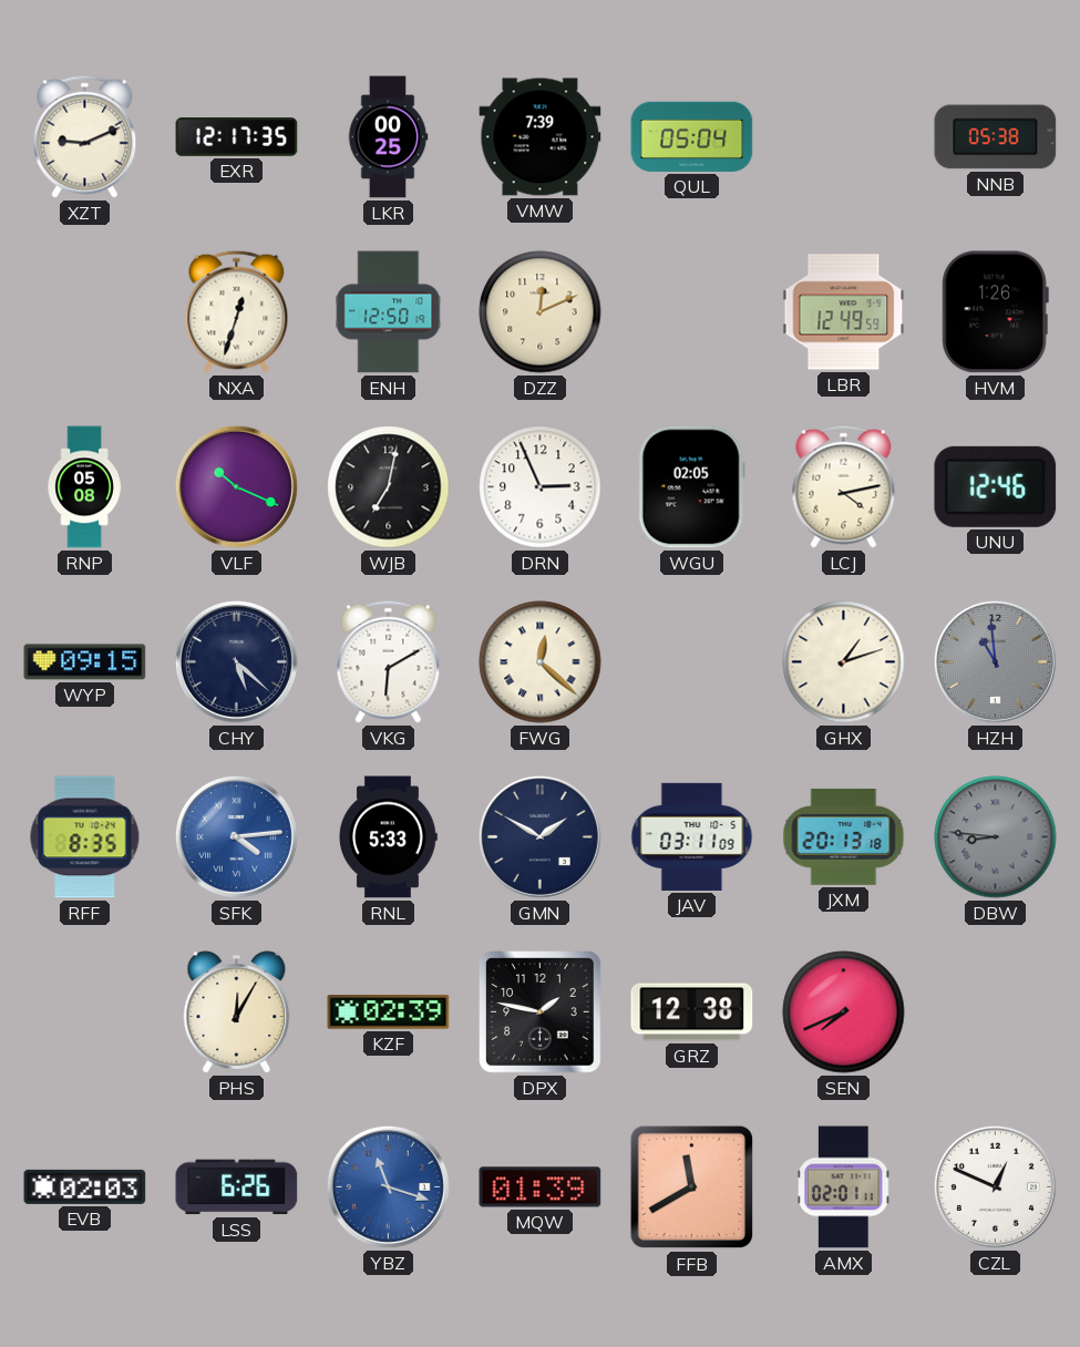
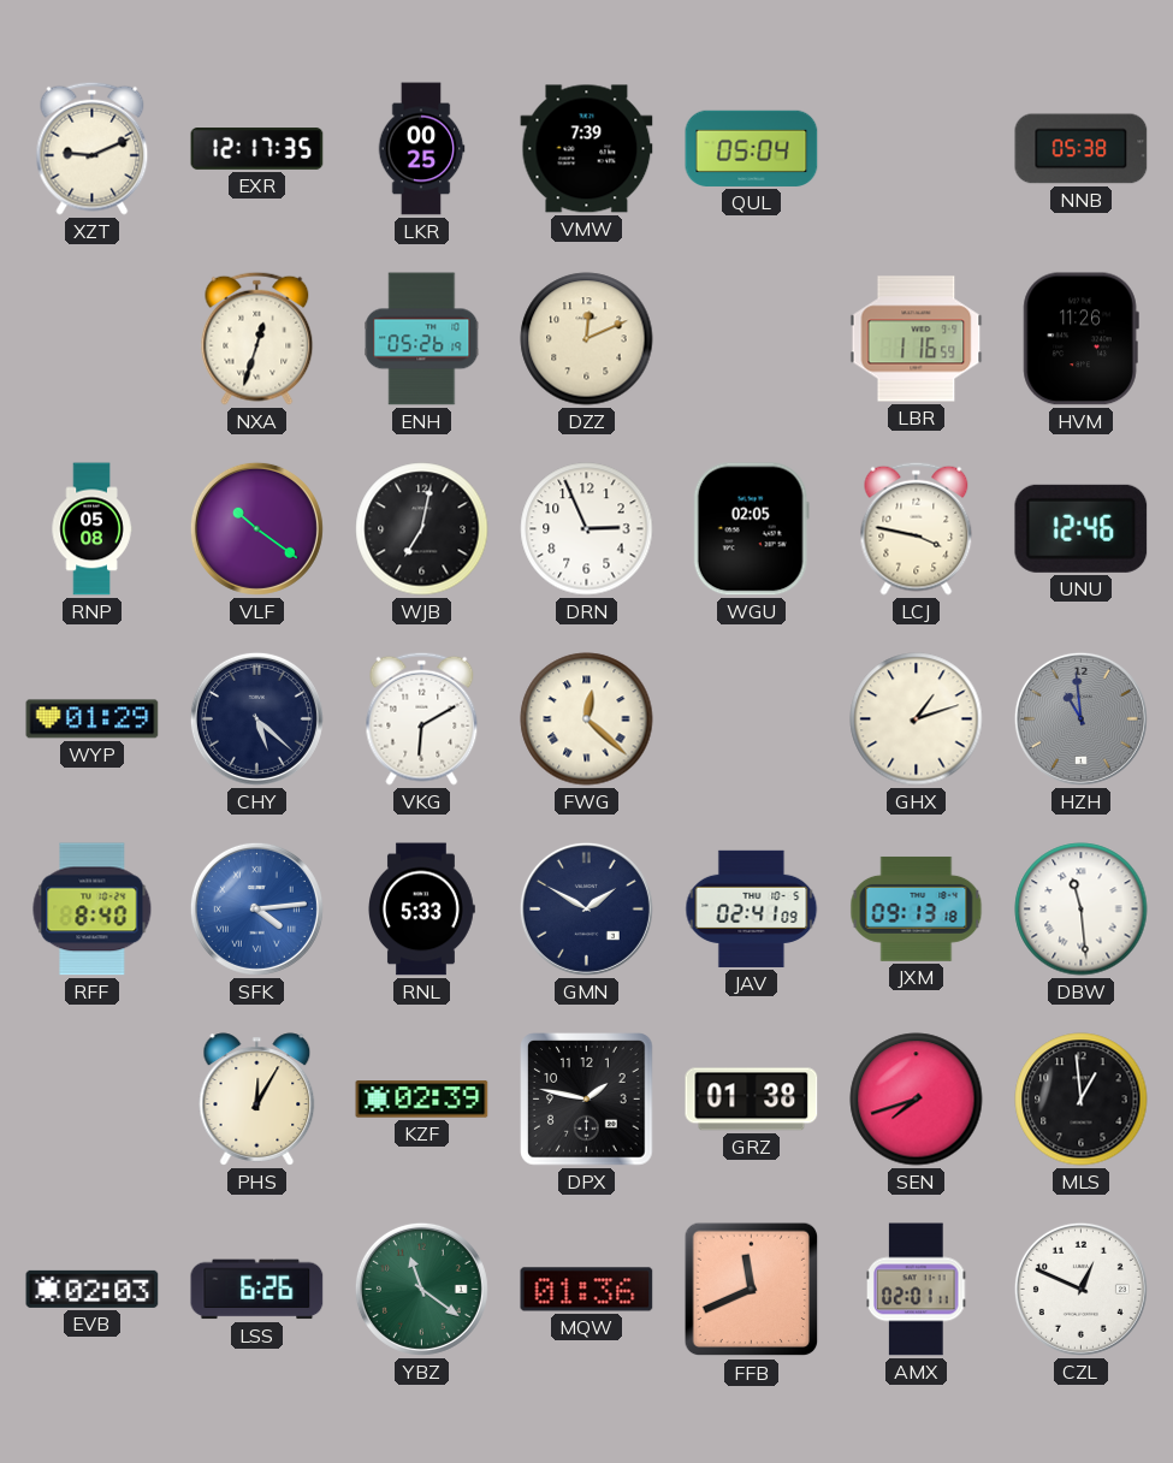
ENH: 12:50 -> 05:26
LBR: 12:49 -> 1:16
HVM: 1:26 -> 11:26
VLF: 10:19 -> 10:21
LCJ: 4:13 -> 3:47
WYP: 09:15 -> 01:29
RFF: 8:35 -> 8:40
JAV: 03:11 -> 02:41
JXM: 20:13 -> 09:13
DBW: 8:46 -> 11:29
DBW dial: grey -> white
GRZ: 12:38 -> 01:38
SEN: 7:41 -> 7:42
MLS: none -> 12:59
YBZ: 11:18 -> 11:21
YBZ dial: blue -> green
MQW: 01:39 -> 01:36
FFB: 11:40 -> 11:41
